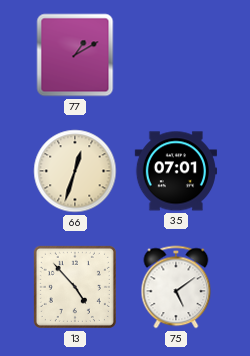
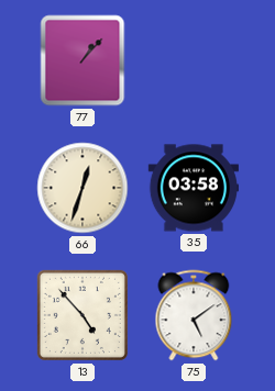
77: 1:10 -> 1:07
35: 07:01 -> 03:58
